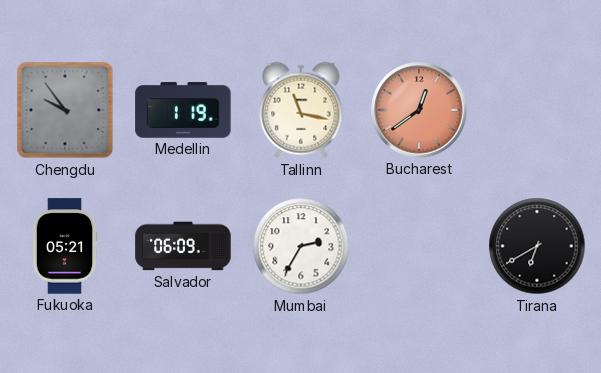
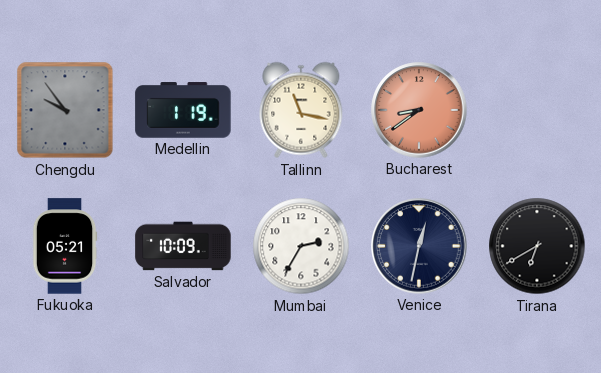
Bucharest: 12:39 -> 8:39
Salvador: 06:09 -> 10:09
Venice: none -> 12:32
